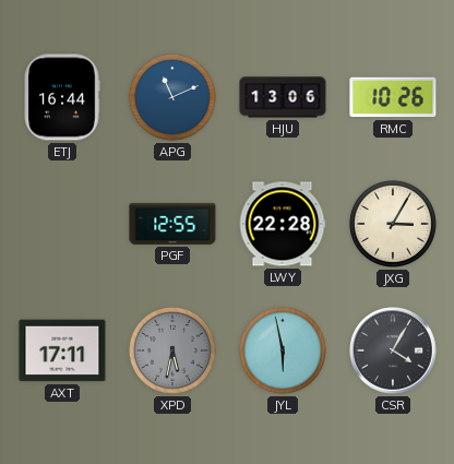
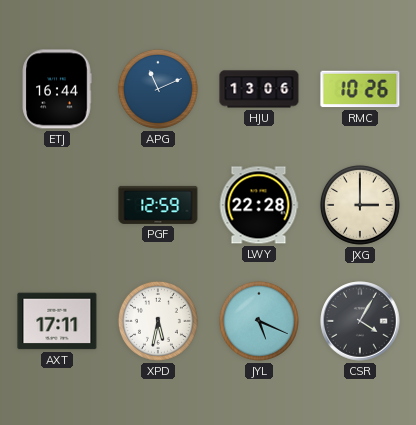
PGF: 12:55 -> 12:59
JXG: 3:05 -> 3:00
XPD dial: grey -> white
JYL: 5:58 -> 5:19
